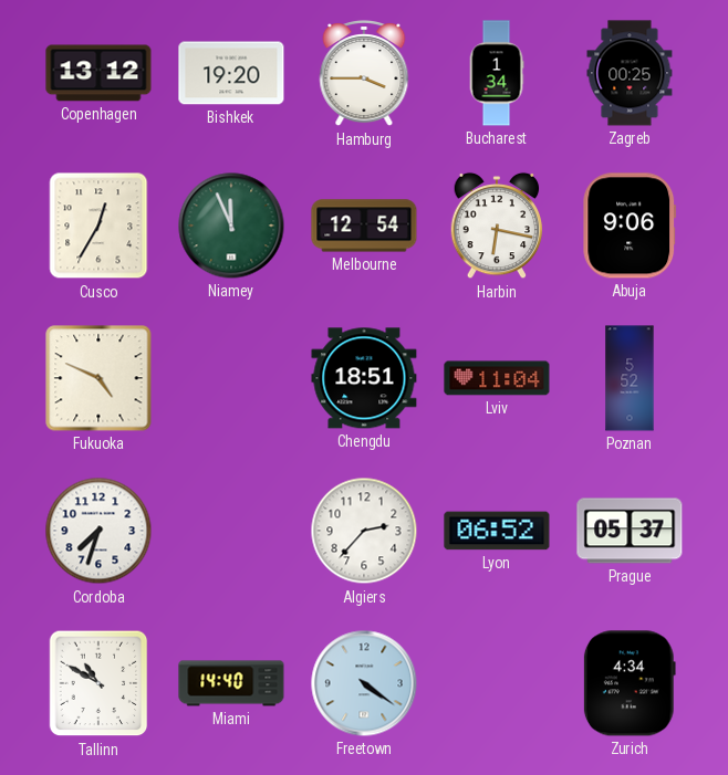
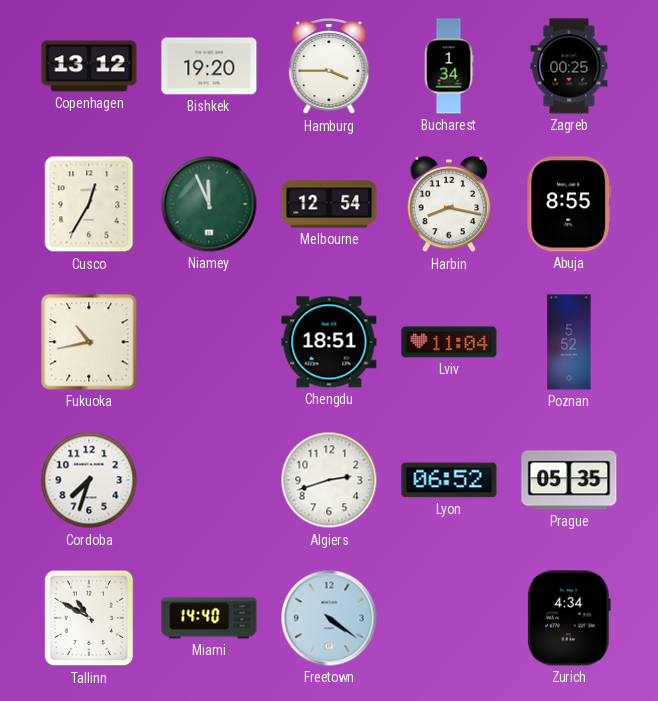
Harbin: 6:17 -> 8:17
Abuja: 9:06 -> 8:55
Fukuoka: 4:49 -> 10:43
Algiers: 2:37 -> 2:42
Prague: 05:37 -> 05:35
